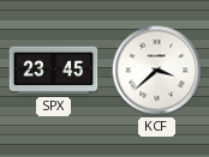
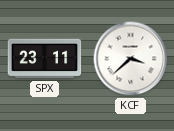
SPX: 23:45 -> 23:11
